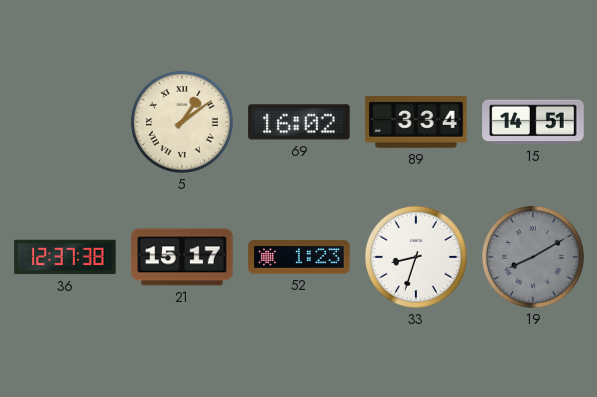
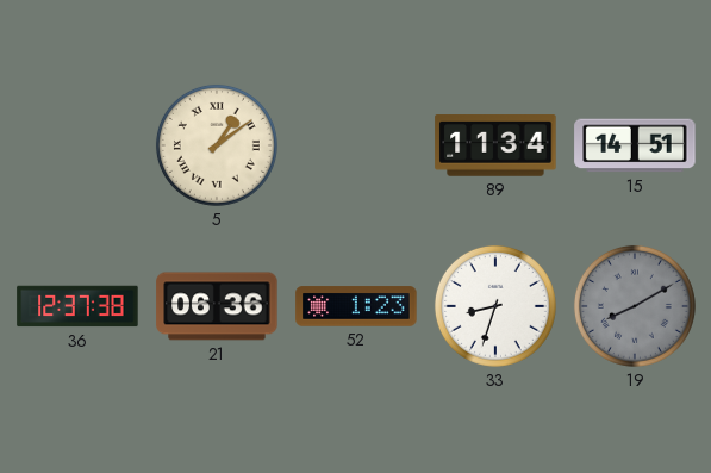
69: 16:02 -> none
89: 3:34 -> 11:34
21: 15:17 -> 06:36
